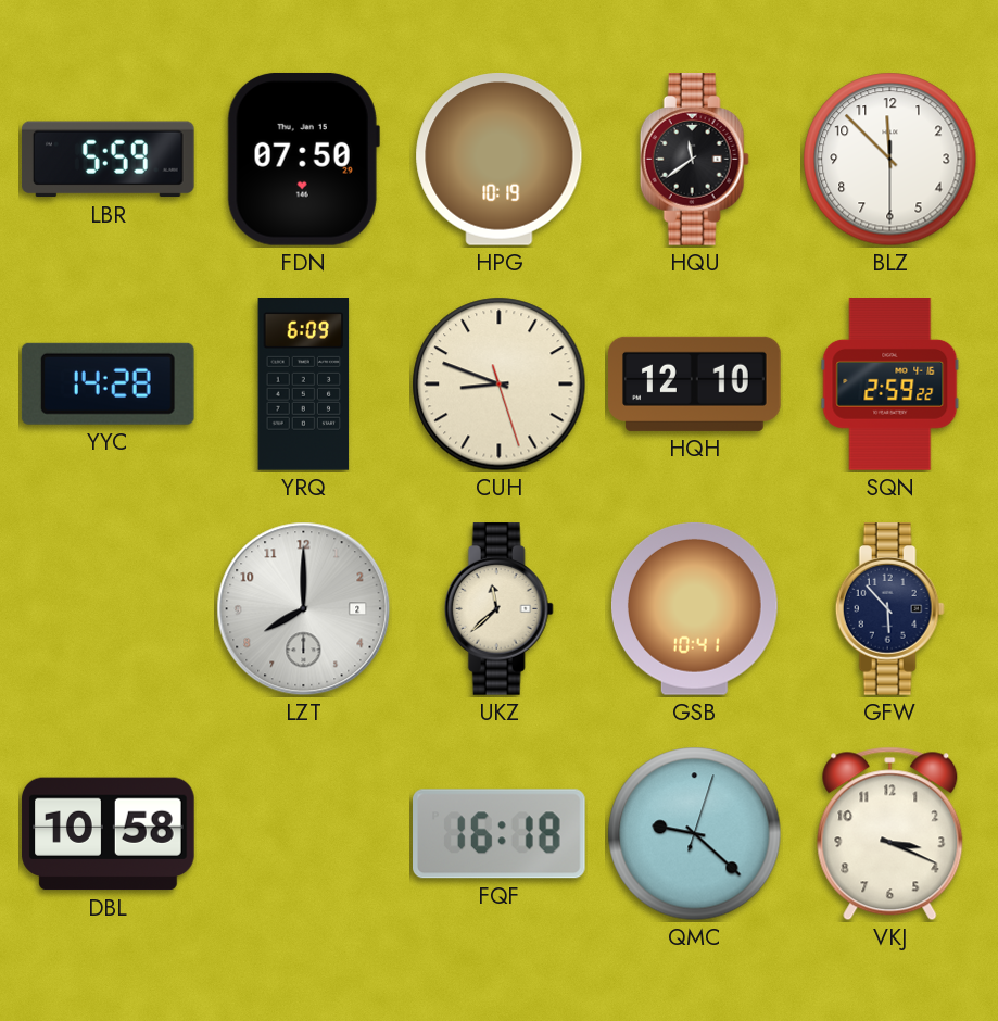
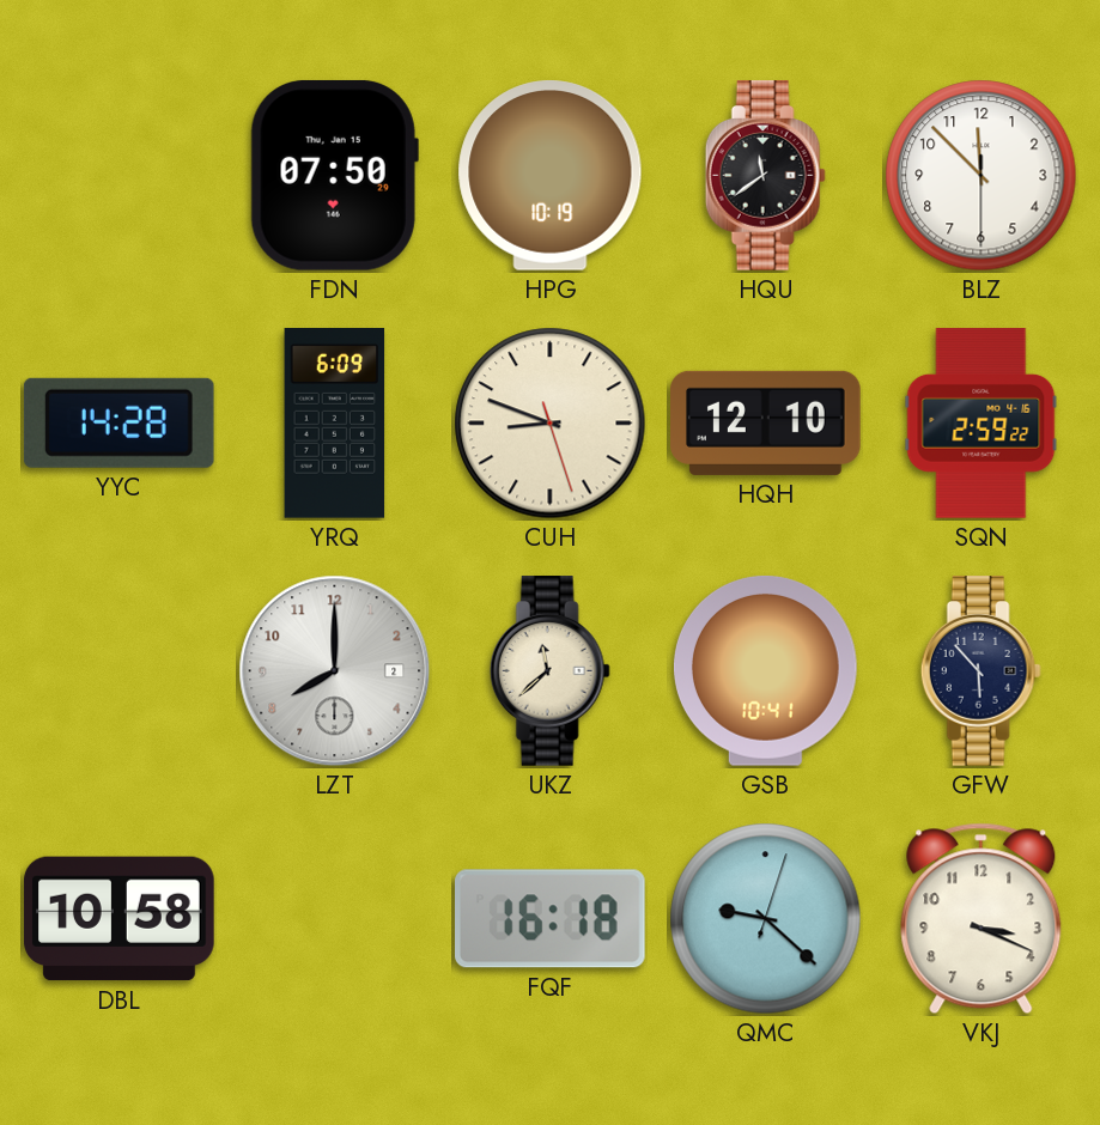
LBR: 5:59 -> none
